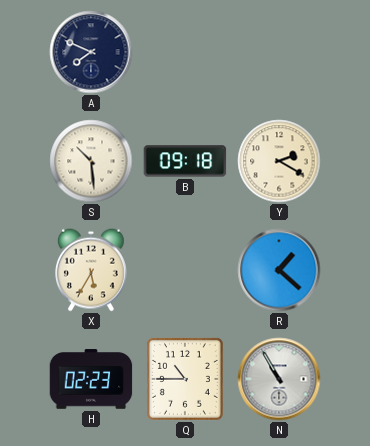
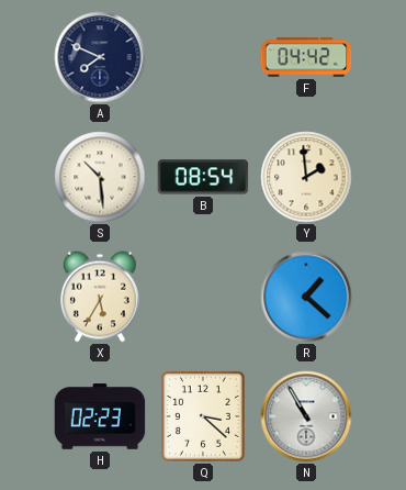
F: none -> 04:42
B: 09:18 -> 08:54
Y: 2:20 -> 1:59
Q: 10:45 -> 3:22
